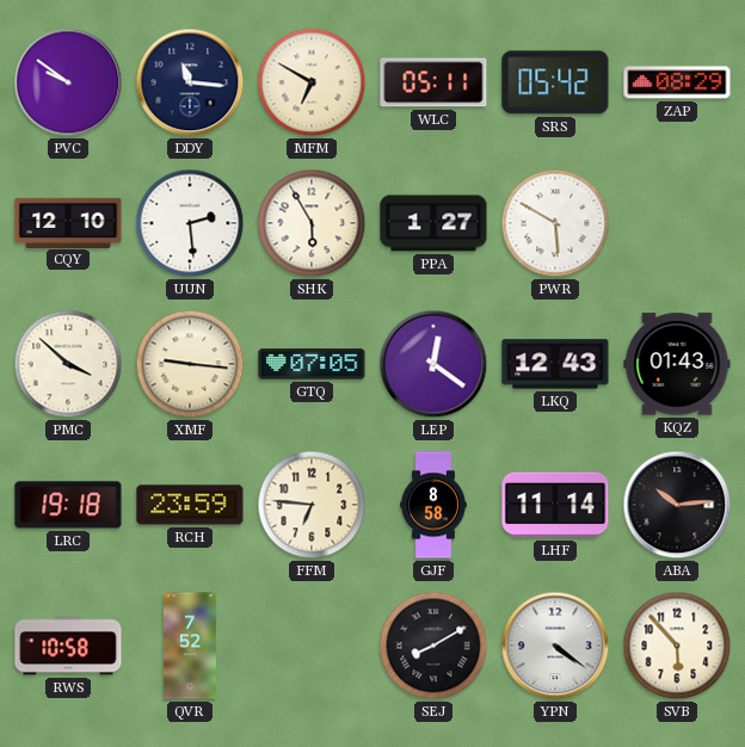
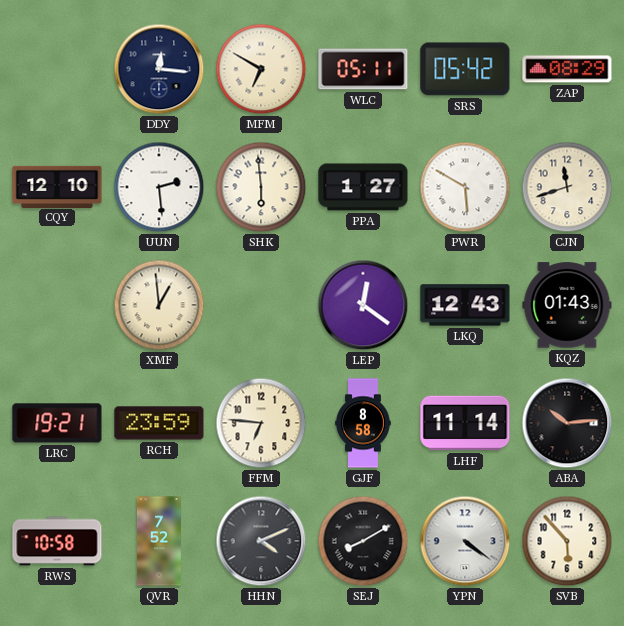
PVC: 9:51 -> none
DDY: 11:16 -> 12:16
SHK: 5:55 -> 5:59
CJN: none -> 11:42
PMC: 3:52 -> none
XMF: 9:16 -> 12:59
GTQ: 07:05 -> none
LRC: 19:18 -> 19:21
HHN: none -> 4:11
